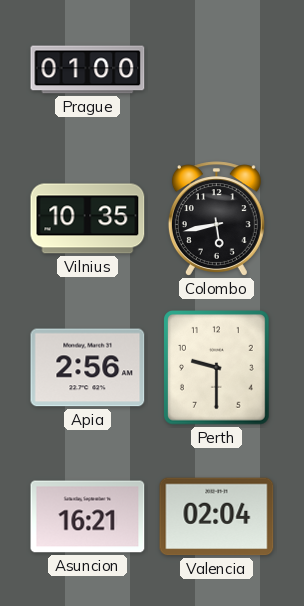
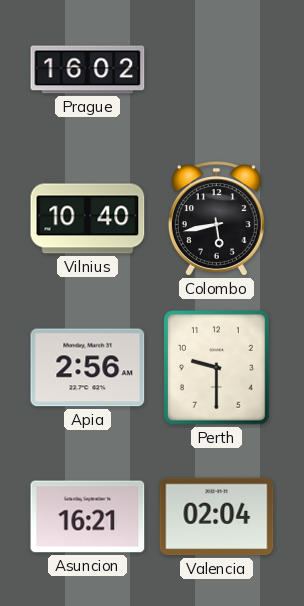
Prague: 01:00 -> 16:02
Vilnius: 10:35 -> 10:40
